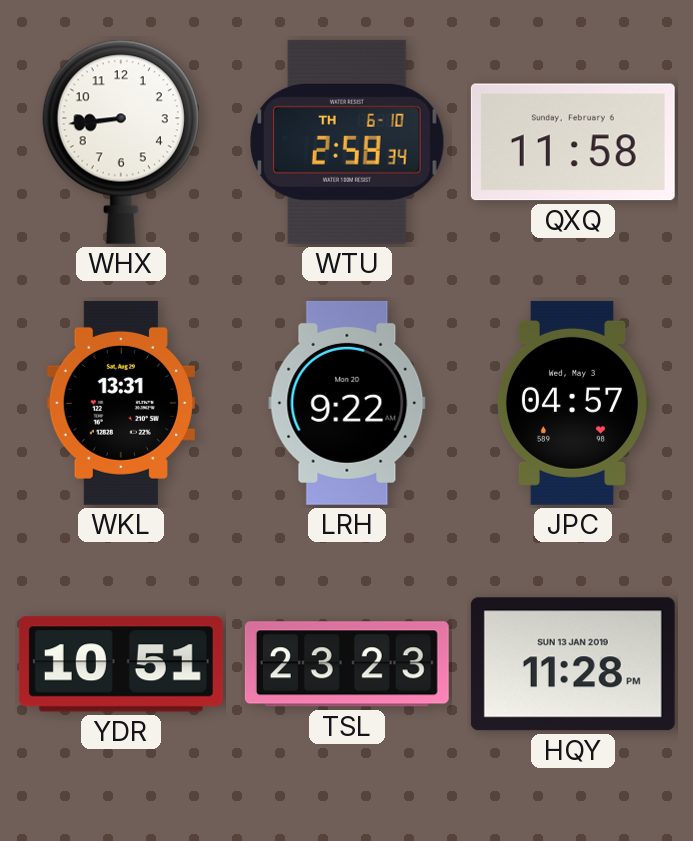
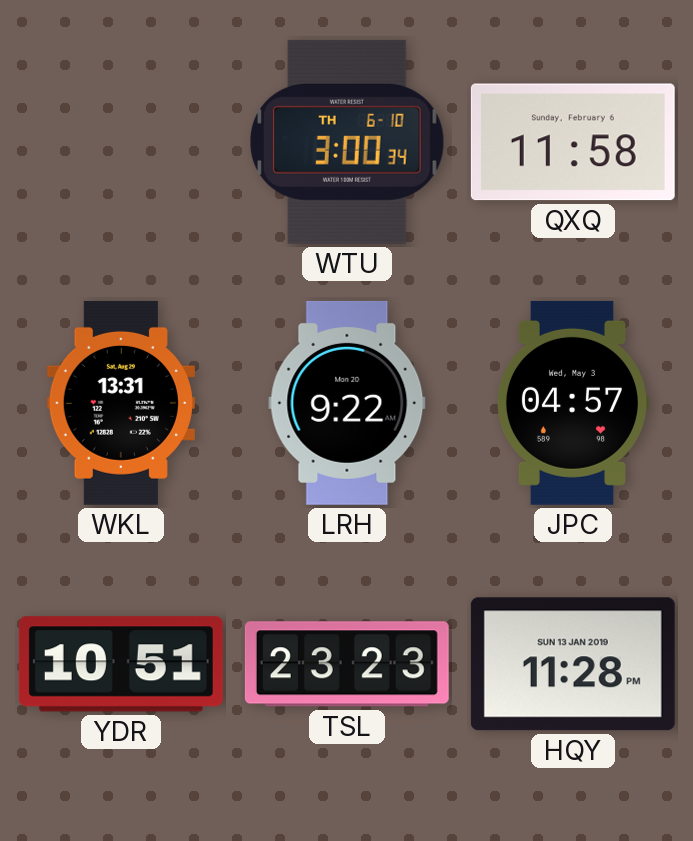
WHX: 8:44 -> none
WTU: 2:58 -> 3:00
